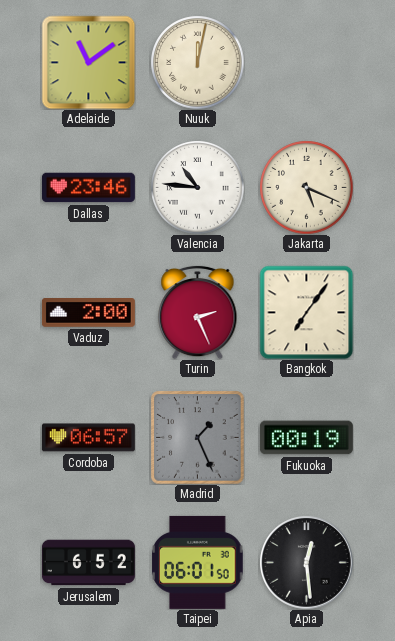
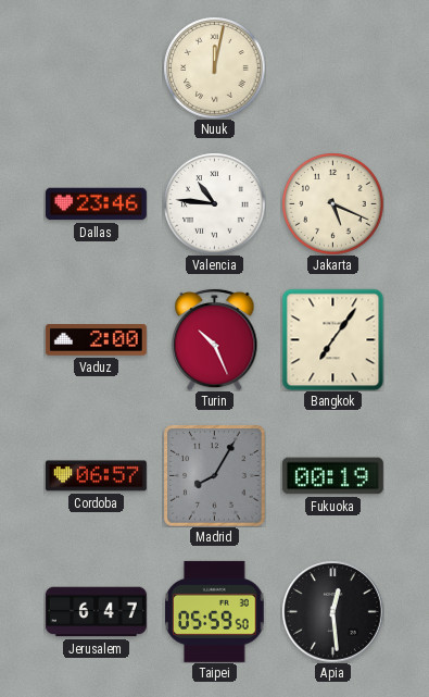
Adelaide: 11:09 -> none
Turin: 2:26 -> 10:26
Madrid: 1:26 -> 8:05
Jerusalem: 6:52 -> 6:47
Taipei: 06:01 -> 05:59
